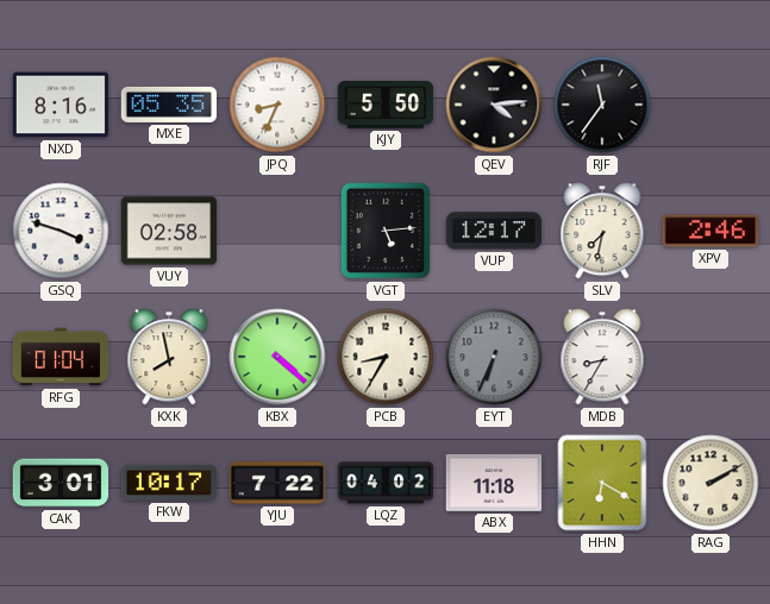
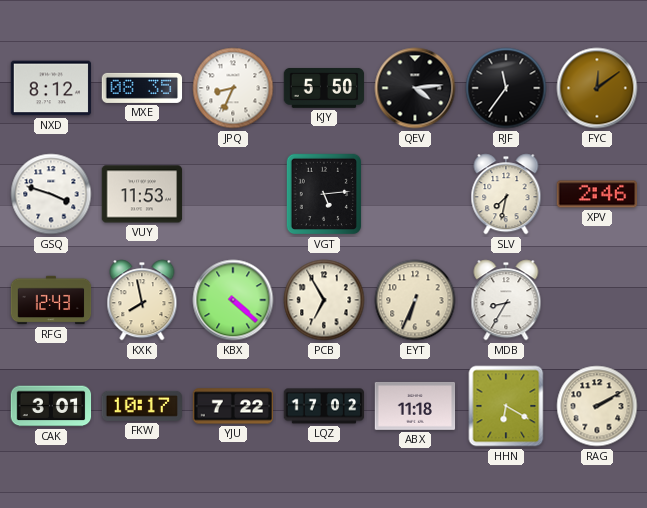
NXD: 8:16 -> 8:12
MXE: 05:35 -> 08:35
FYC: none -> 12:09
VUY: 02:58 -> 11:53
VUP: 12:17 -> none
RFG: 01:04 -> 12:43
PCB: 8:35 -> 6:55
EYT dial: grey -> cream
LQZ: 04:02 -> 17:02
